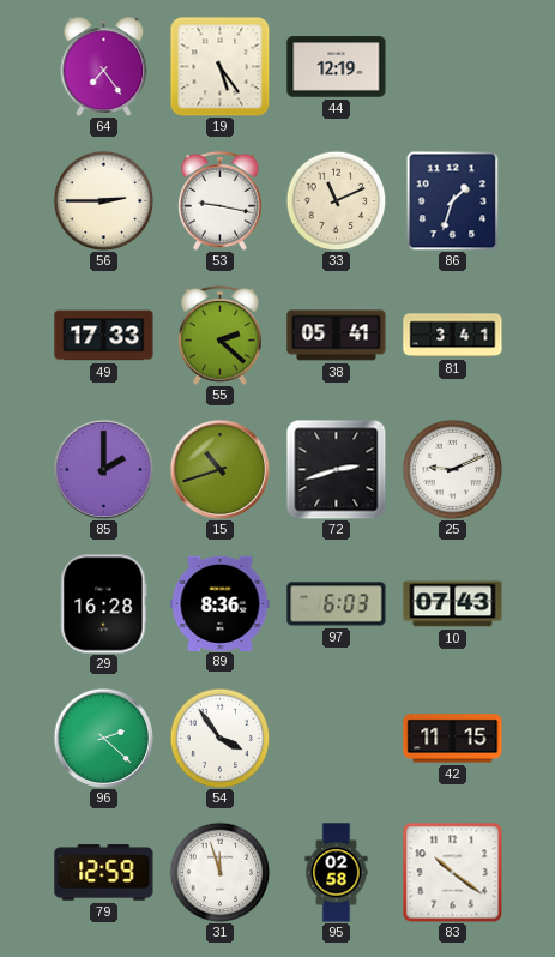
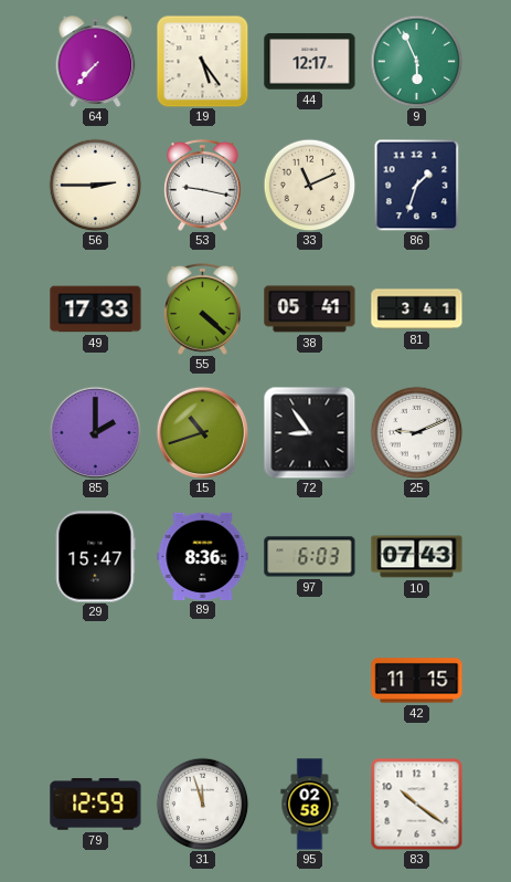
64: 7:24 -> 7:37
44: 12:19 -> 12:17
9: none -> 5:56
55: 2:22 -> 4:22
72: 2:42 -> 8:54
29: 16:28 -> 15:47
96: 2:22 -> none
54: 3:54 -> none
